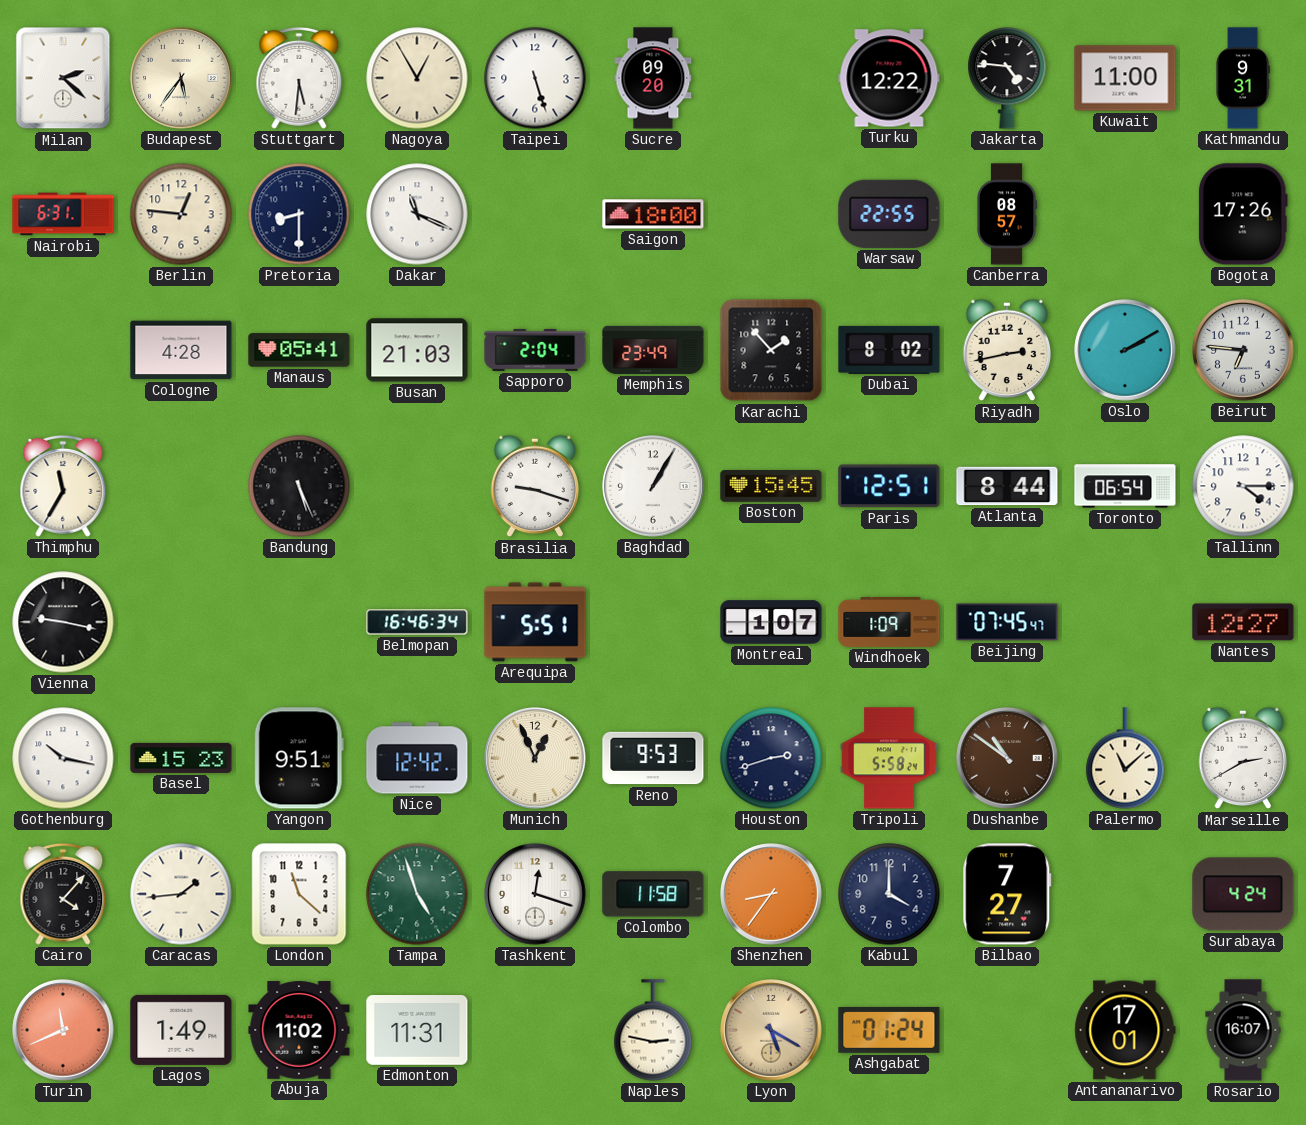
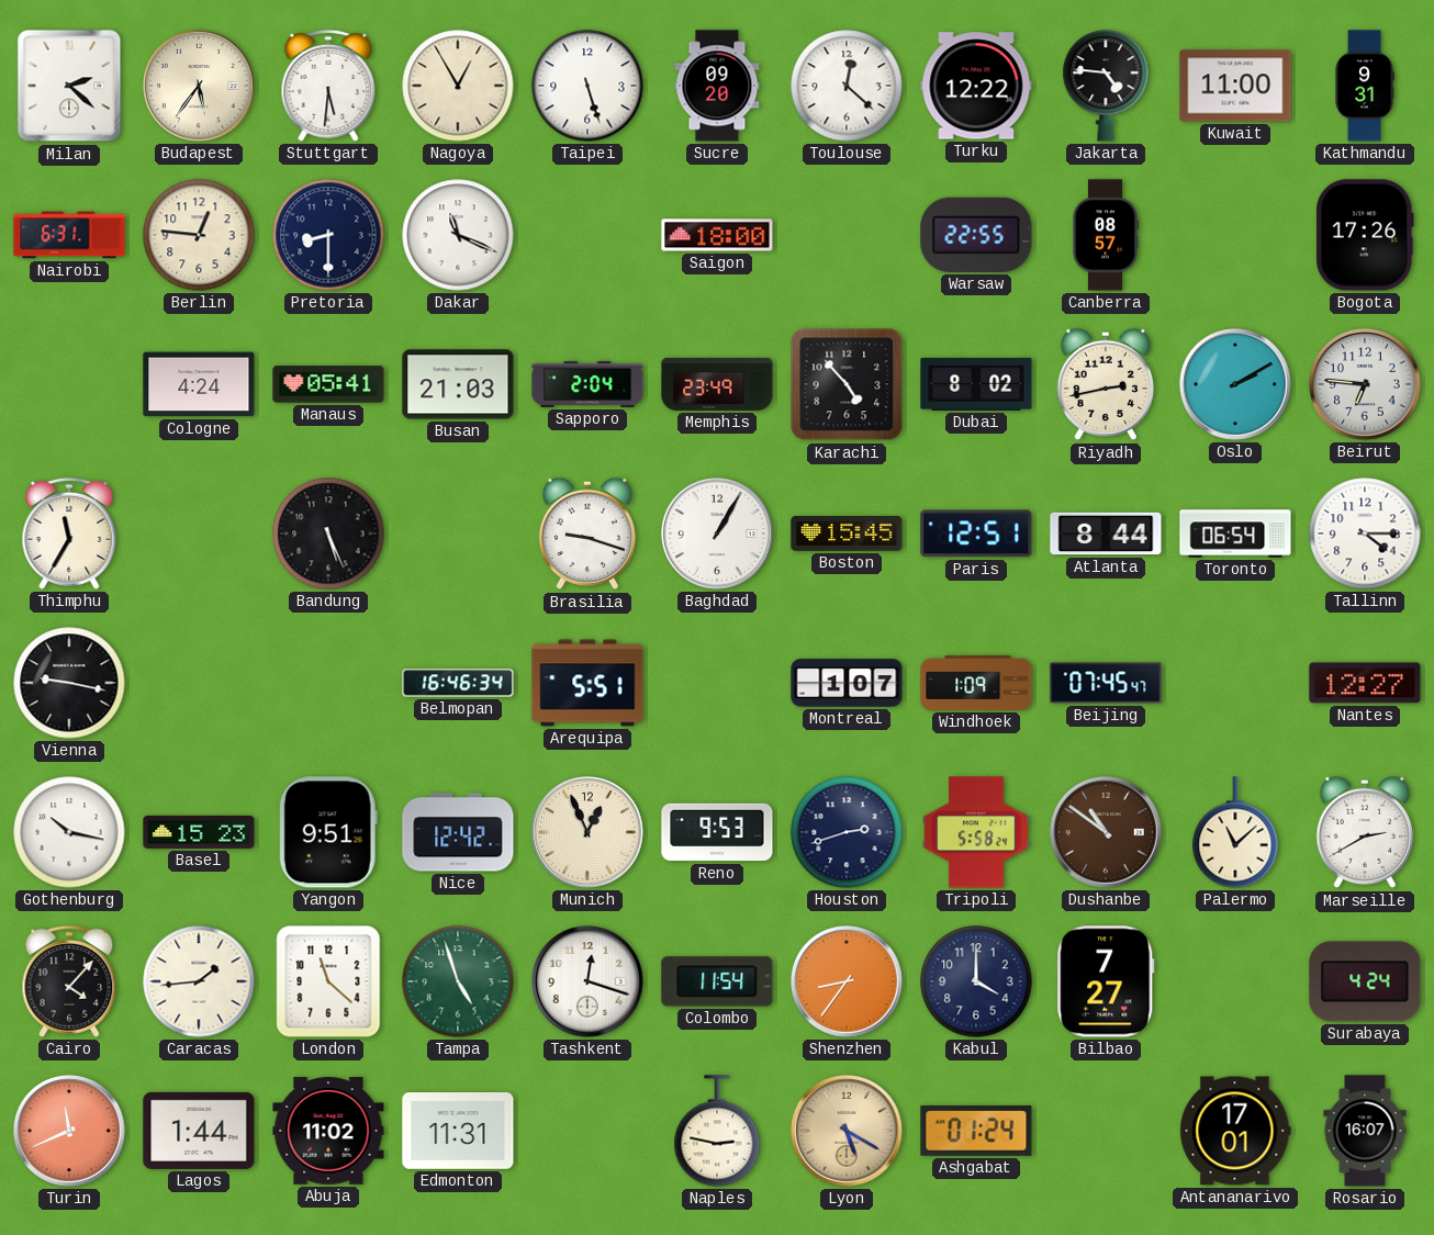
Toulouse: none -> 12:22
Cologne: 4:28 -> 4:24
Karachi: 1:53 -> 4:53
Colombo: 11:58 -> 11:54
Lagos: 1:49 -> 1:44
